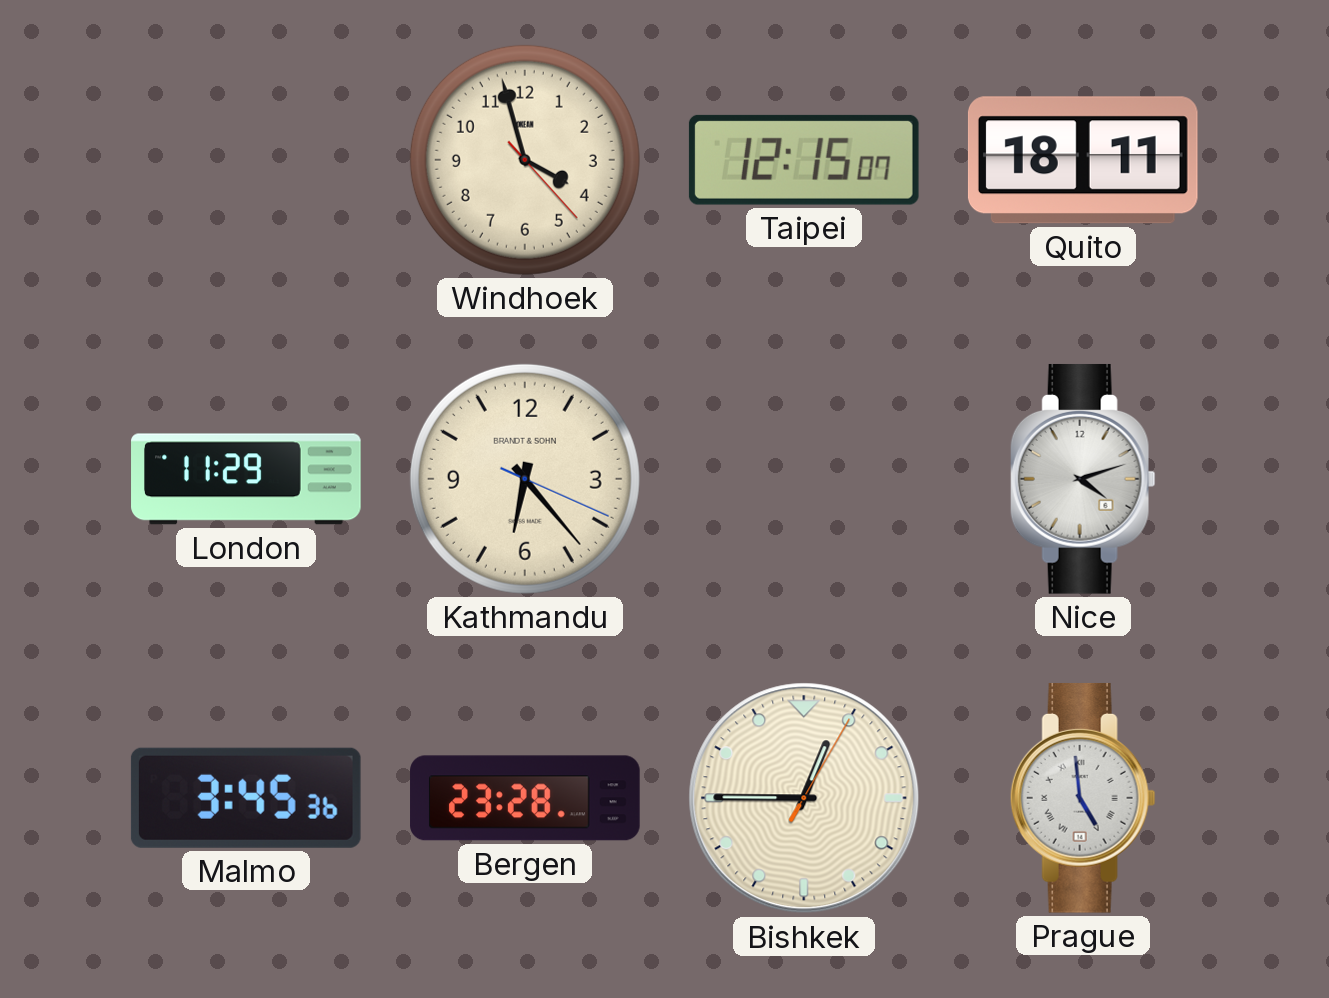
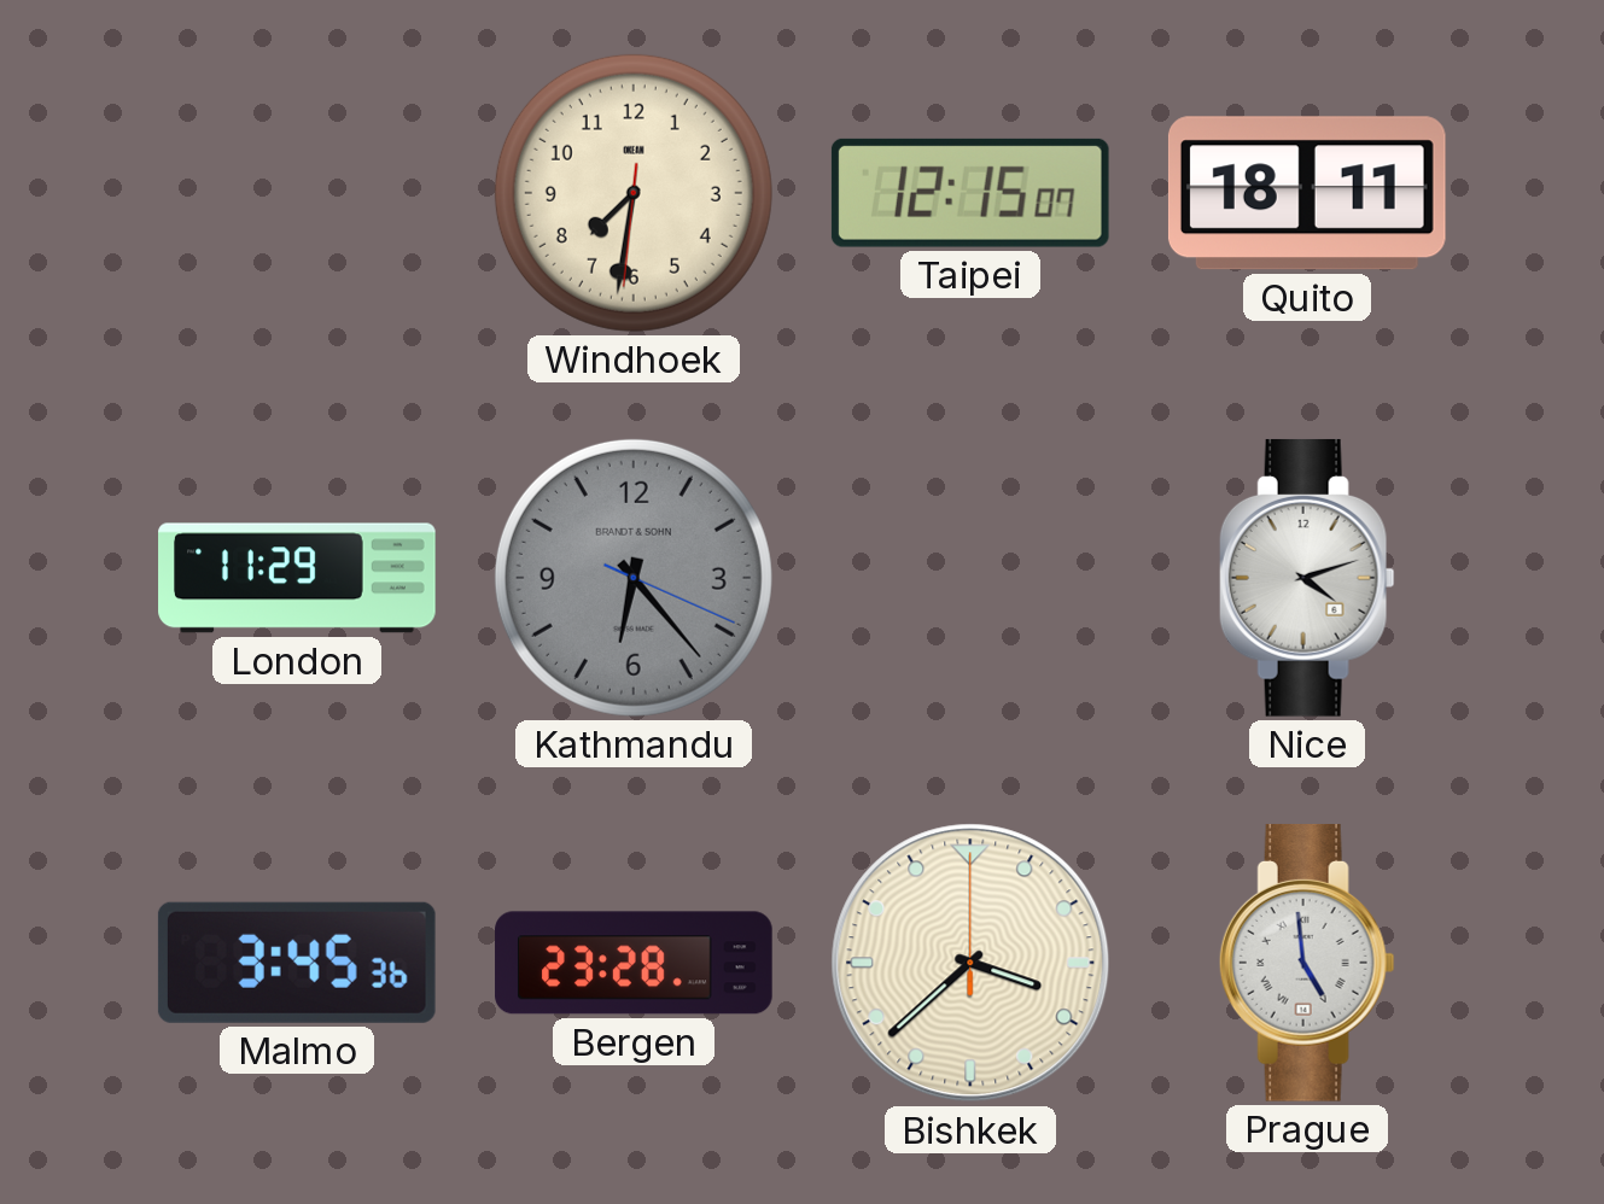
Windhoek: 3:57 -> 7:31
Kathmandu dial: cream -> grey
Bishkek: 12:45 -> 3:38
